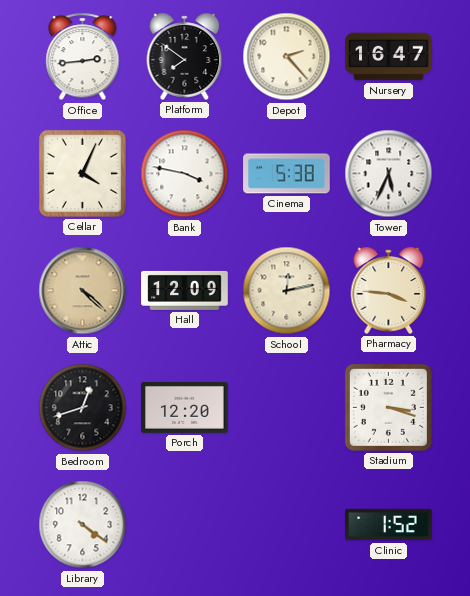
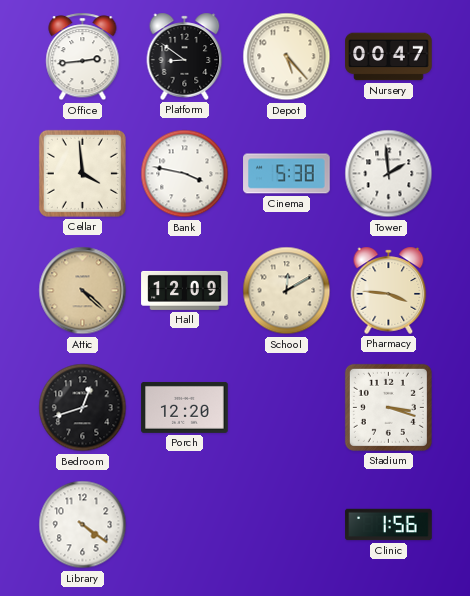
Platform: 7:51 -> 8:51
Depot: 2:23 -> 5:23
Nursery: 16:47 -> 00:47
Cellar: 4:04 -> 3:59
Tower: 5:34 -> 1:59
School: 12:13 -> 12:10
Clinic: 1:52 -> 1:56
